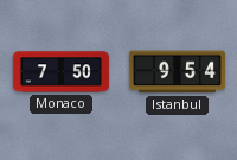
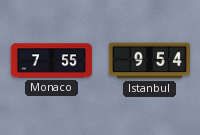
Monaco: 7:50 -> 7:55
